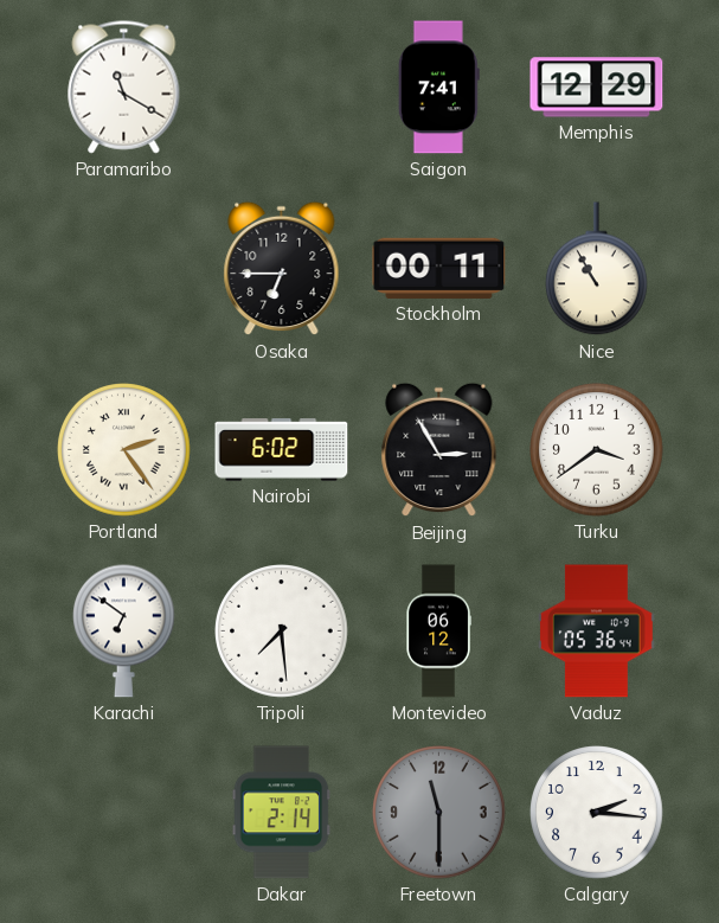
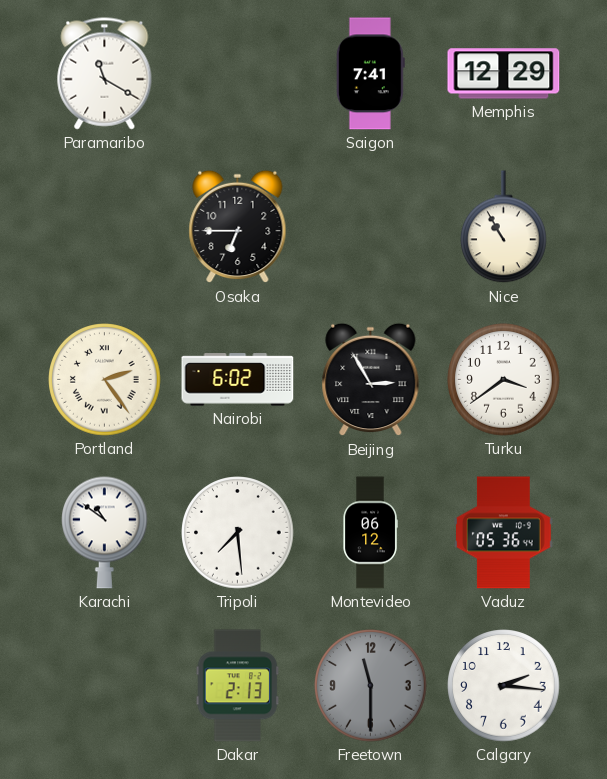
Stockholm: 00:11 -> none
Karachi: 6:51 -> 10:51
Dakar: 2:14 -> 2:13
